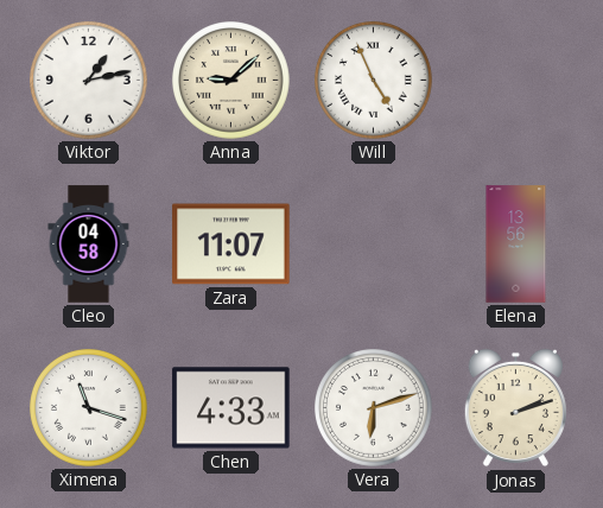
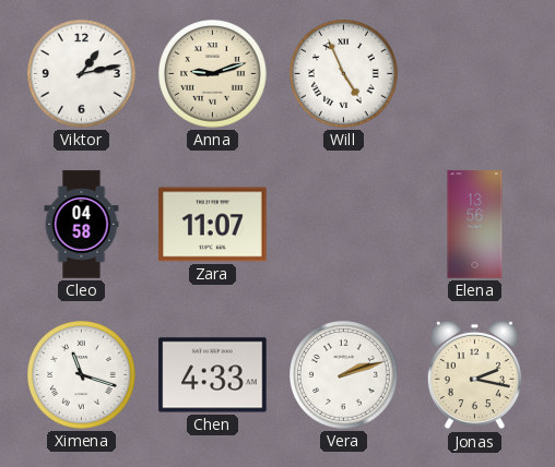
Anna: 9:08 -> 9:12
Vera: 6:12 -> 2:12
Jonas: 2:12 -> 2:17
